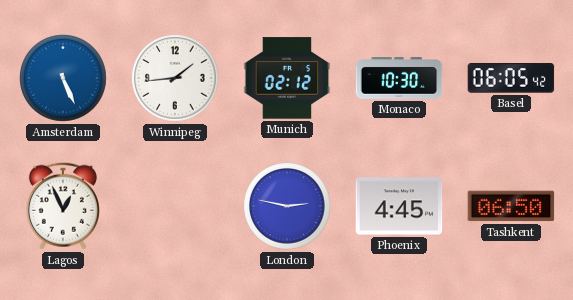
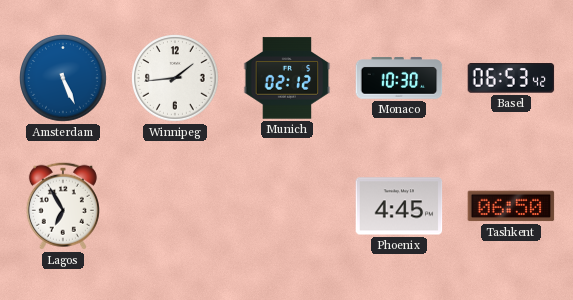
Basel: 06:05 -> 06:53
Lagos: 12:56 -> 6:55
London: 2:47 -> none
